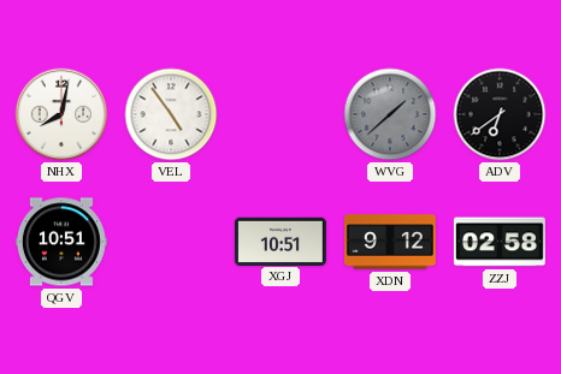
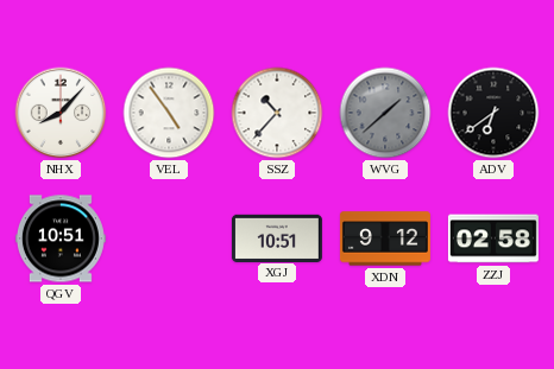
NHX: 8:02 -> 8:07
SSZ: none -> 10:37
